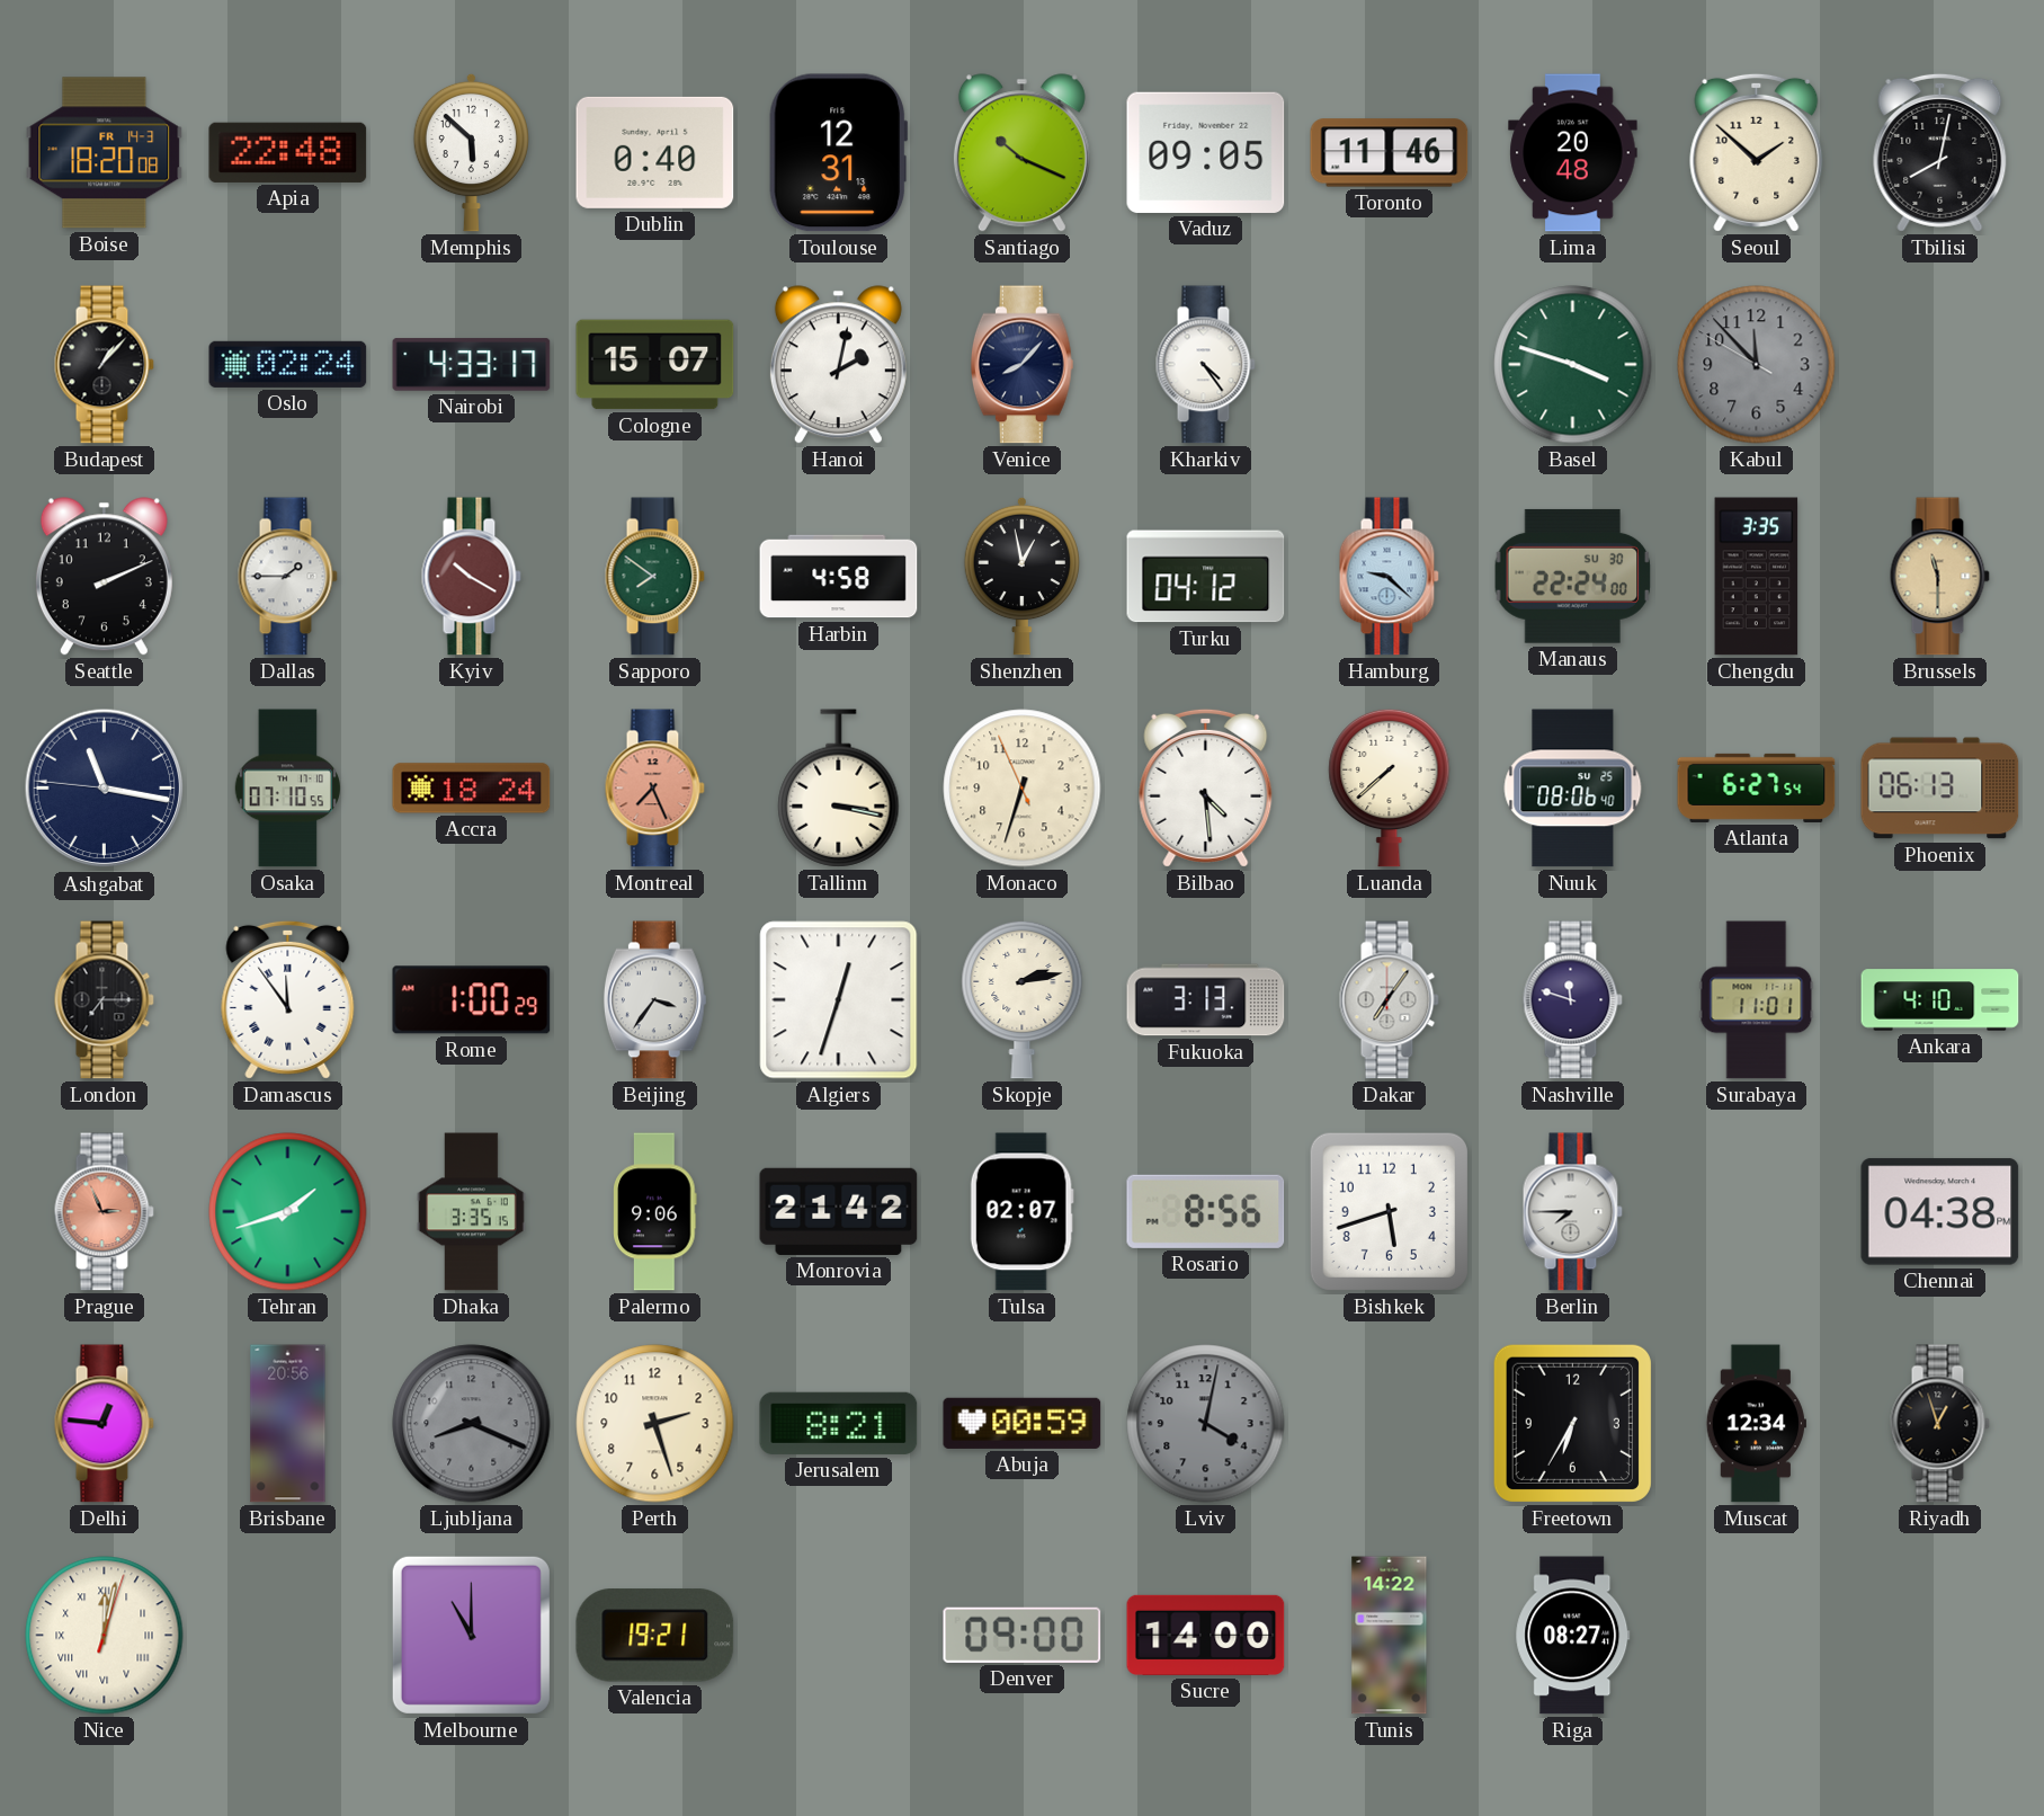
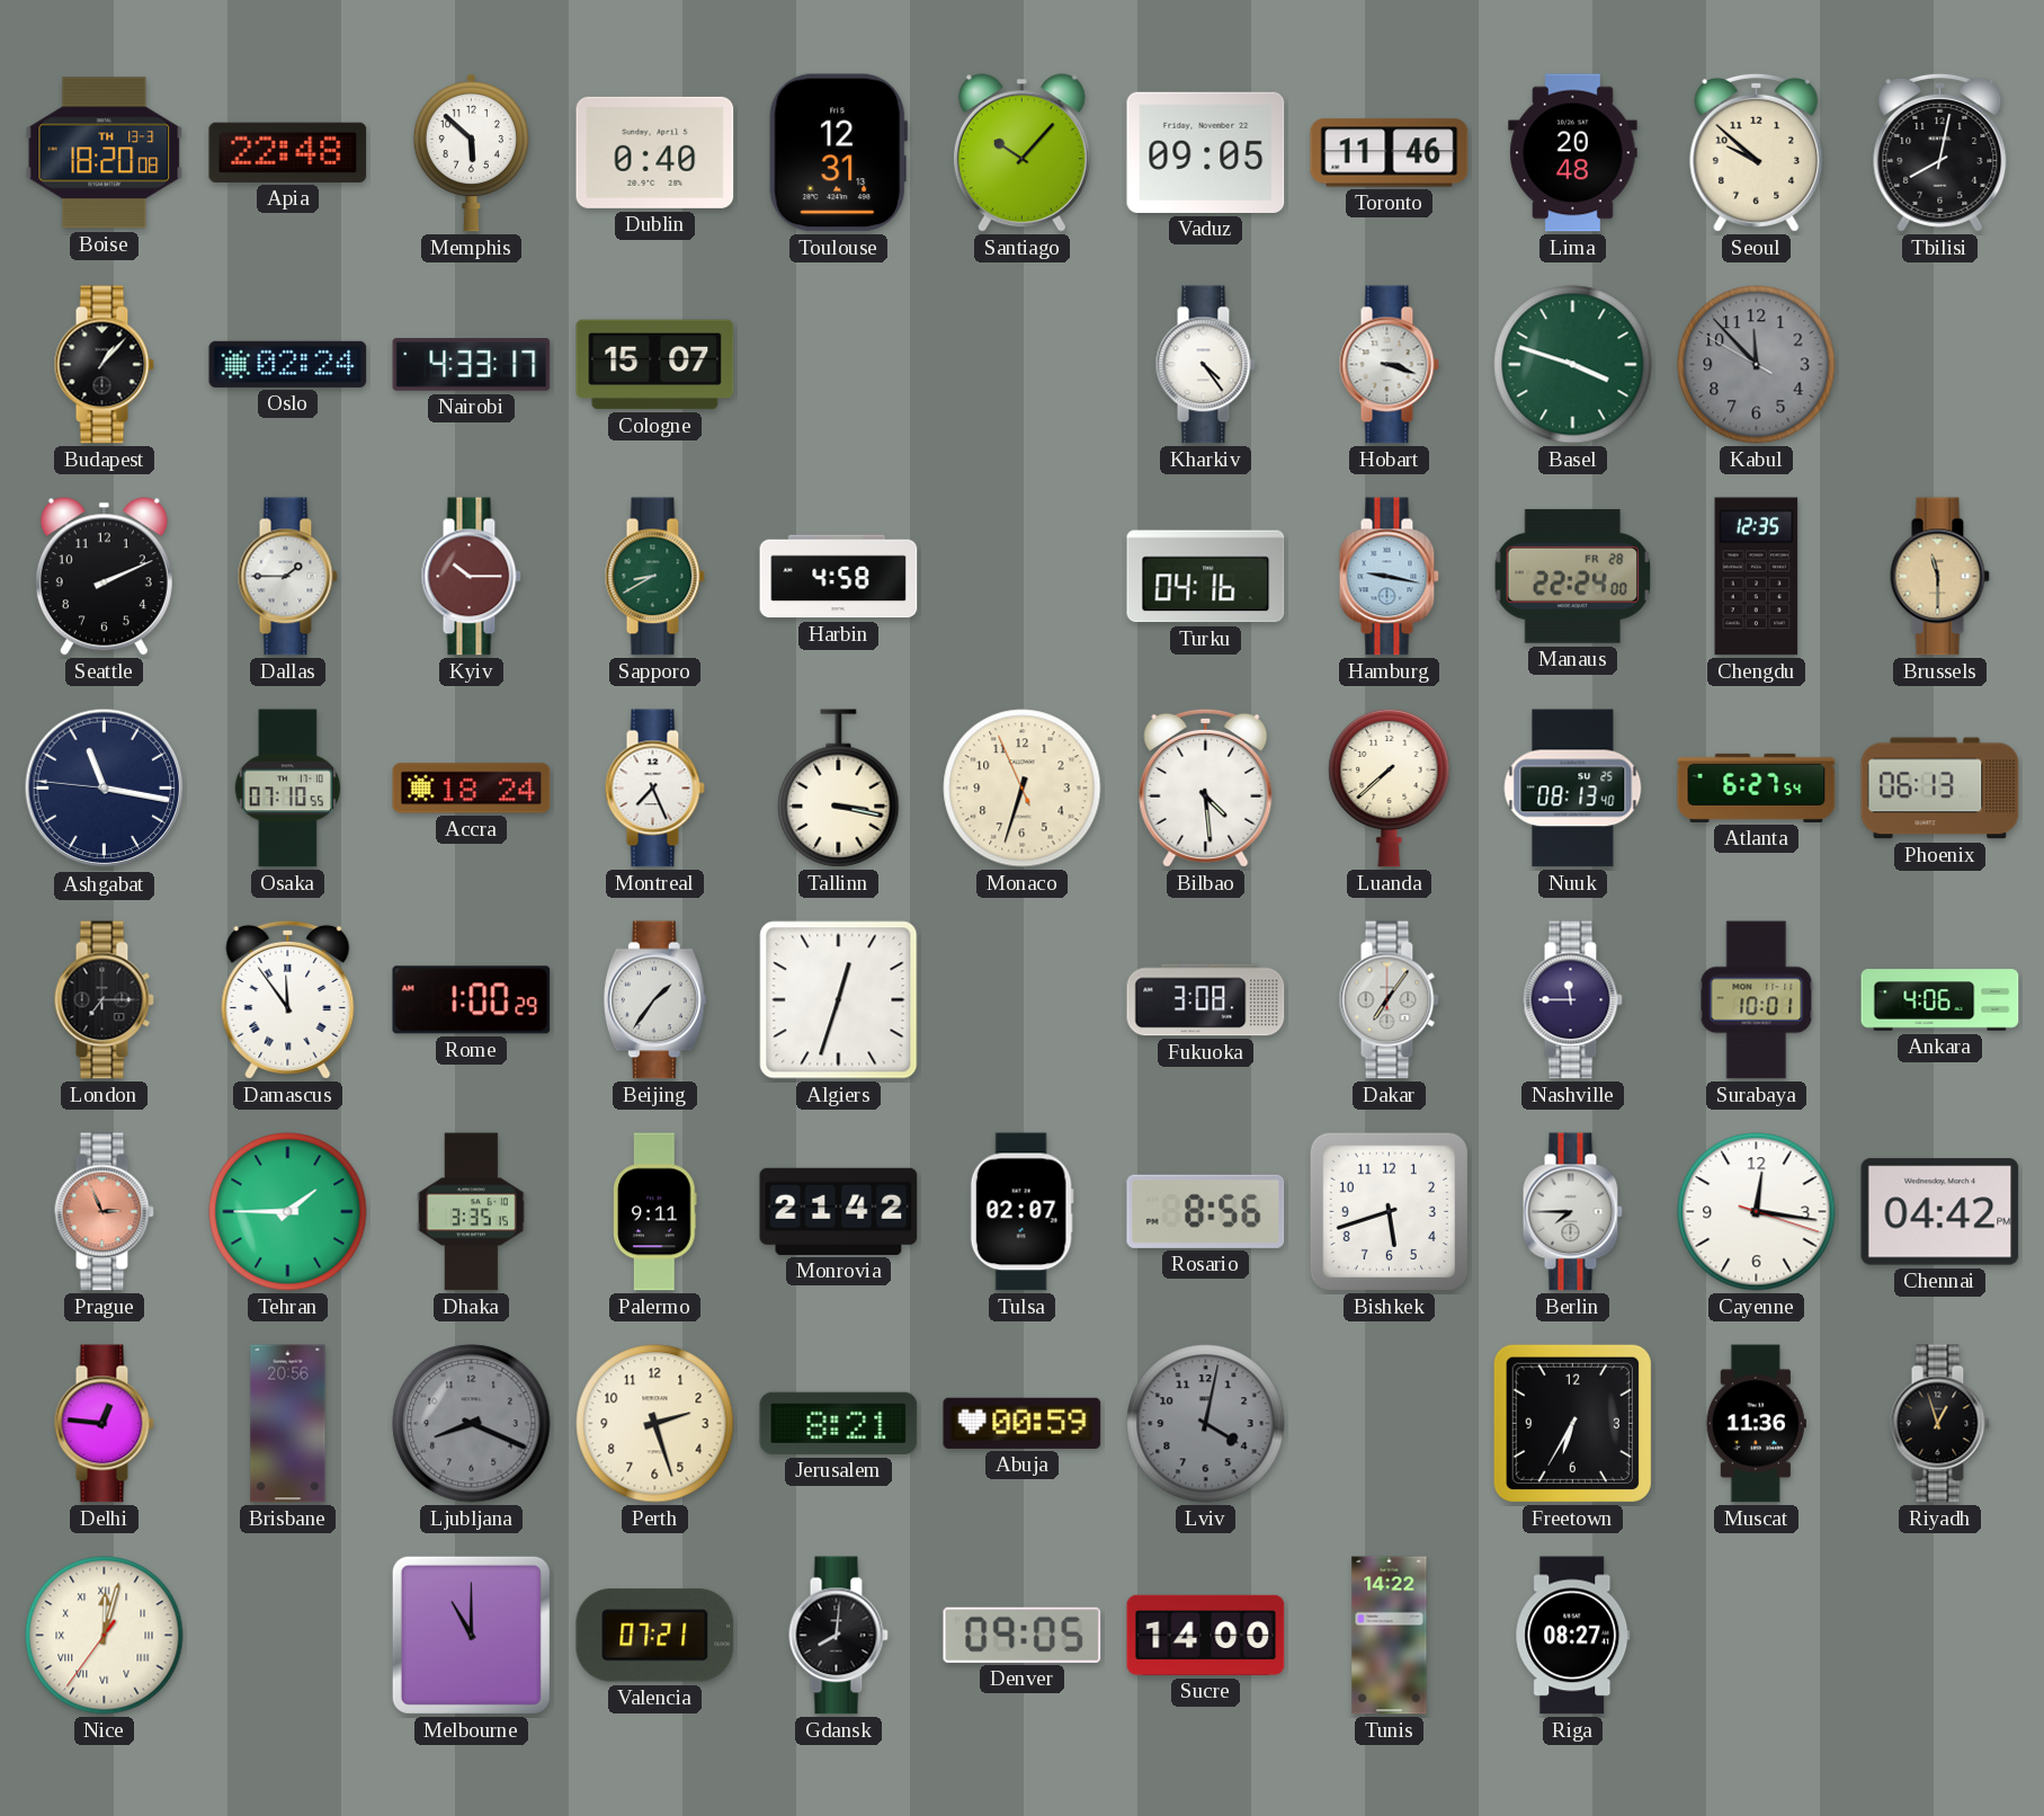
Boise date: FR 14-3 -> TH 13-3
Santiago: 10:19 -> 10:07
Seoul: 1:52 -> 9:52
Hanoi: 2:02 -> none
Venice: 8:07 -> none
Hobart: none -> 3:18
Kyiv: 10:20 -> 10:15
Sapporo: 7:51 -> 8:40
Shenzhen: 12:58 -> none
Turku: 04:12 -> 04:16
Hamburg: 9:22 -> 9:17
Manaus date: SU 30 -> FR 28
Chengdu: 3:35 -> 12:35
Montreal dial: salmon -> white
Nuuk: 08:06 -> 08:13
Beijing: 3:36 -> 1:36
Skopje: 2:13 -> none
Fukuoka: 3:13 -> 3:08
Nashville: 11:48 -> 11:45
Surabaya: 11:01 -> 10:01
Ankara: 4:10 -> 4:06
Tehran: 1:42 -> 1:45
Palermo: 9:06 -> 9:11
Cayenne: none -> 12:16
Chennai: 04:38 -> 04:42
Muscat: 12:34 -> 11:36
Nice: 12:02:03 -> 12:02:36
Valencia: 19:21 -> 07:21
Gdansk: none -> 8:01
Denver: 09:00 -> 09:05
